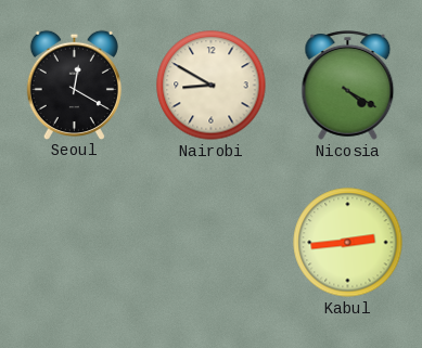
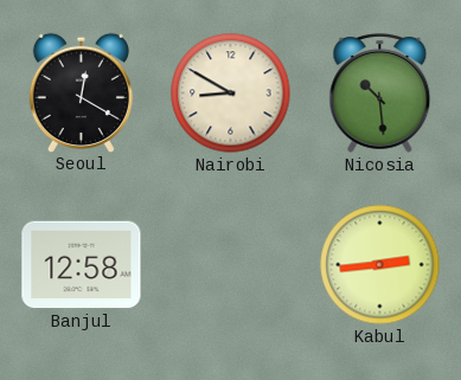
Nicosia: 4:20 -> 10:29
Banjul: none -> 12:58
